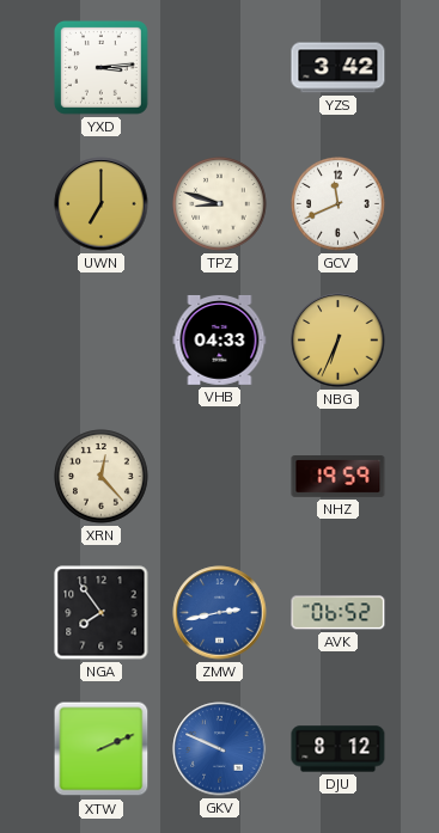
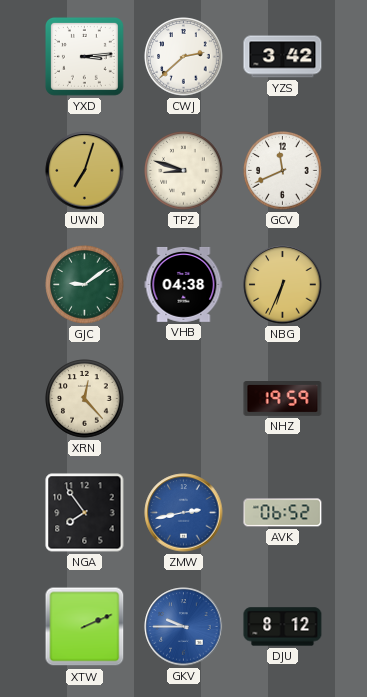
CWJ: none -> 2:38
UWN: 7:00 -> 7:03
GJC: none -> 9:09
VHB: 04:33 -> 04:38
GKV: 9:49 -> 9:45
